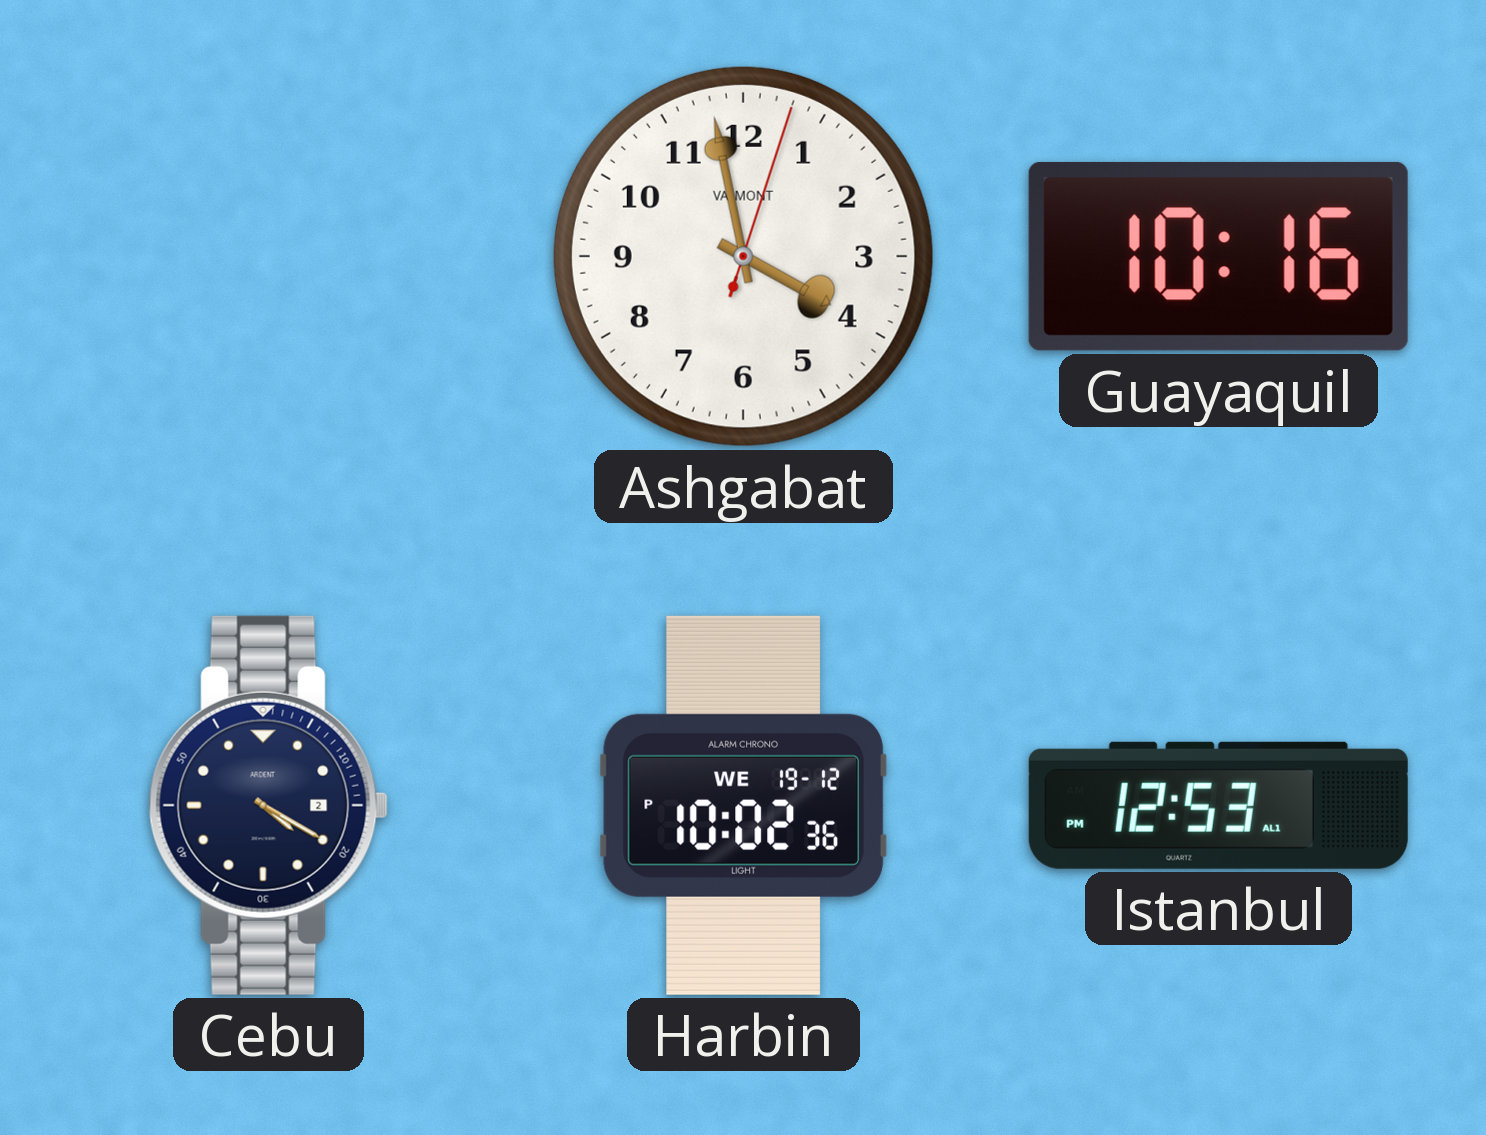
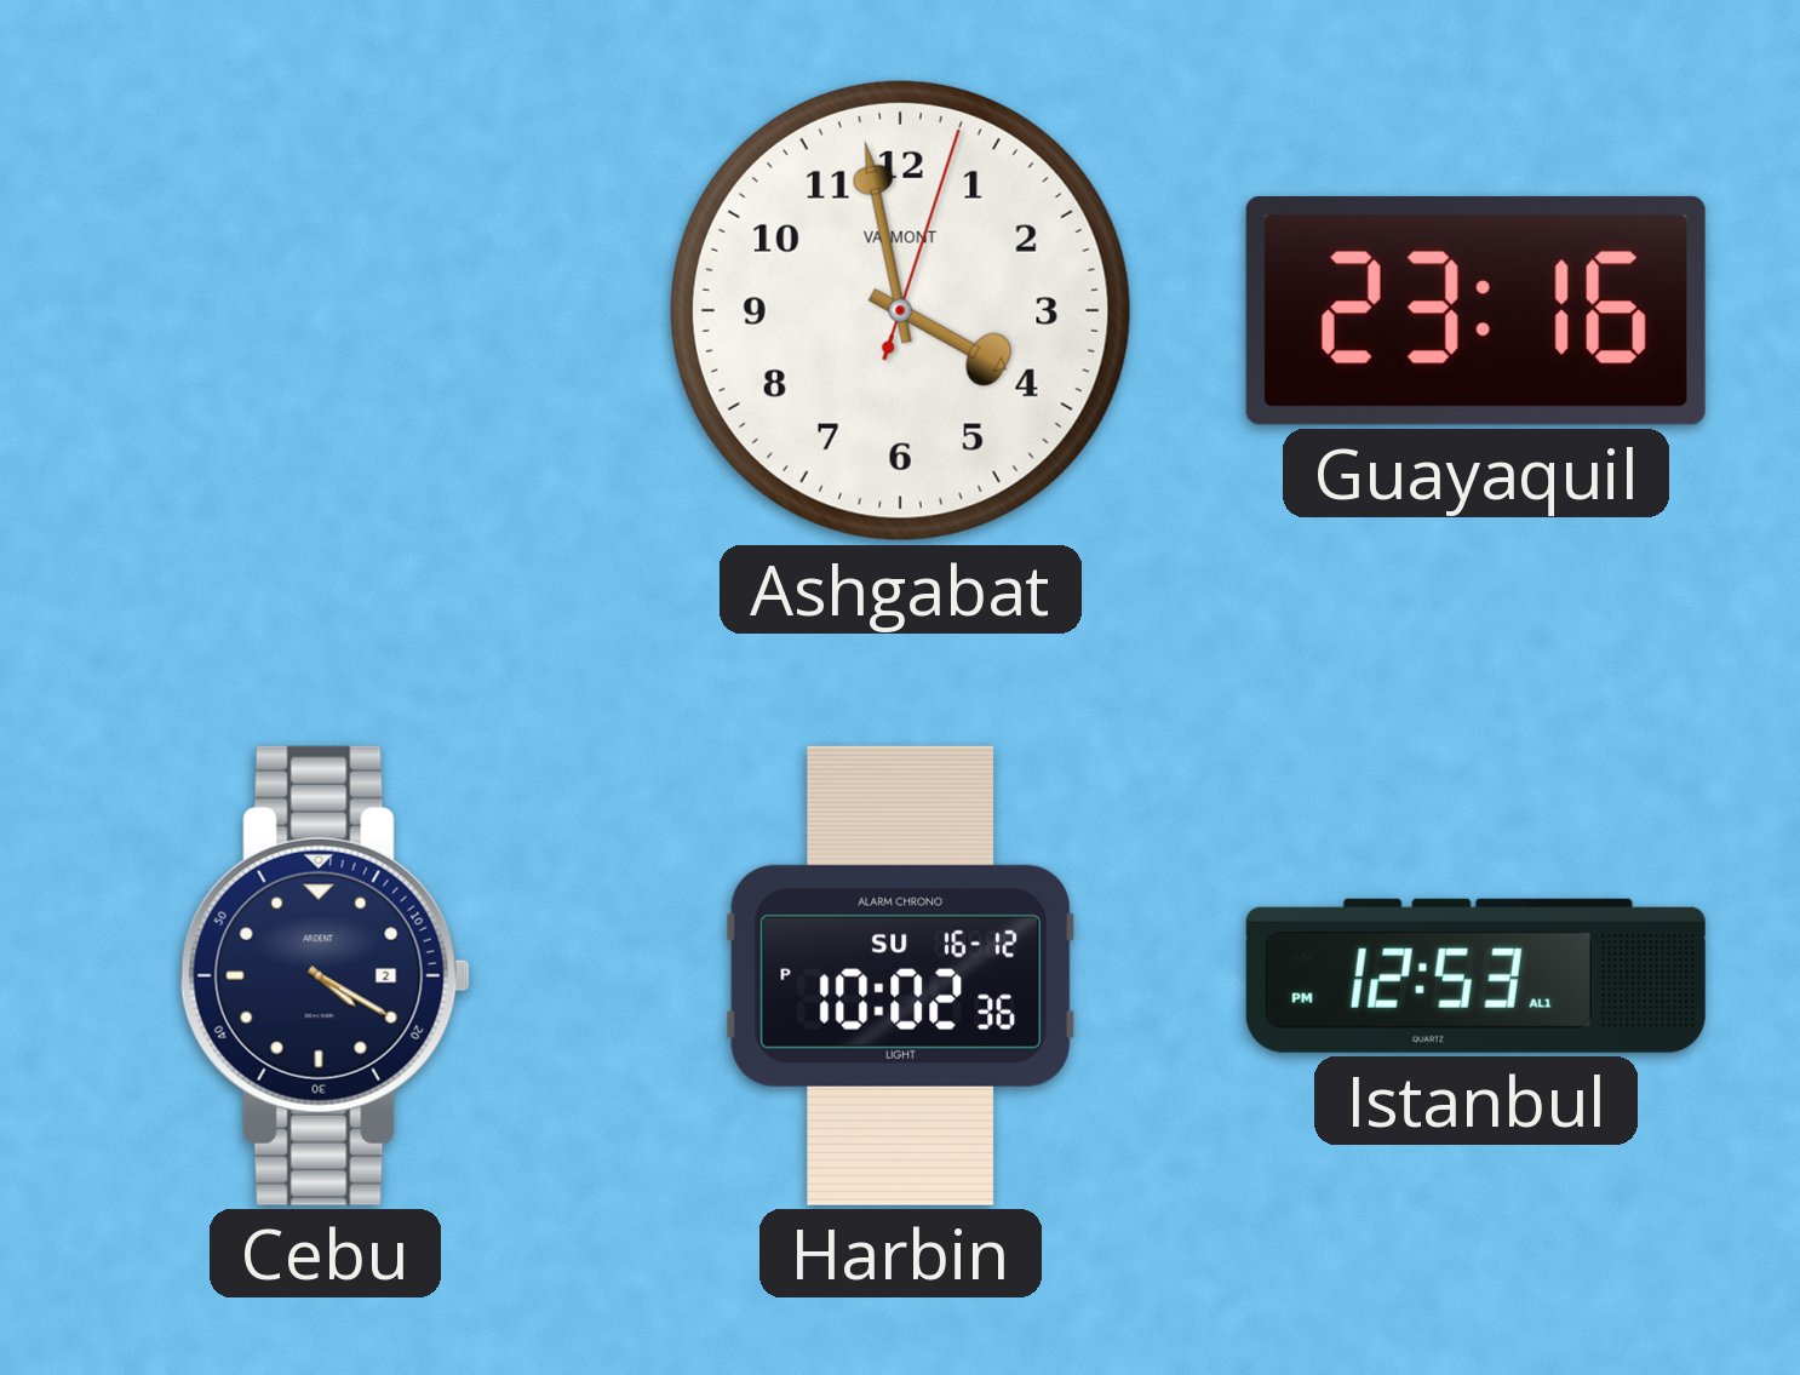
Guayaquil: 10:16 -> 23:16
Harbin date: WE 19-12 -> SU 16-12
